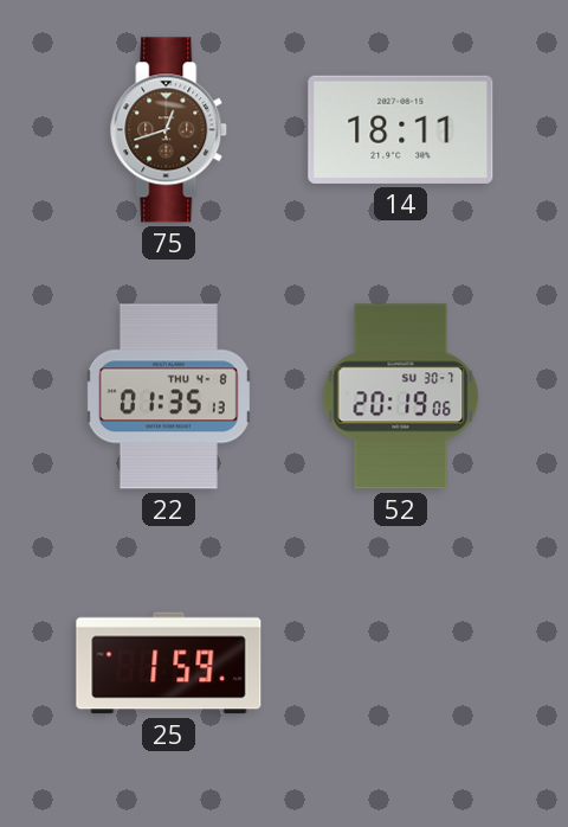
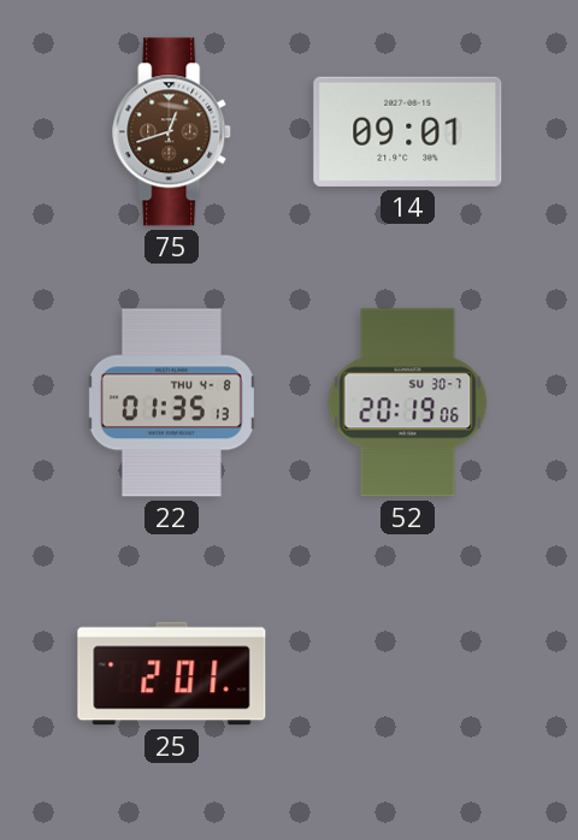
14: 18:11 -> 09:01
25: 1:59 -> 2:01
